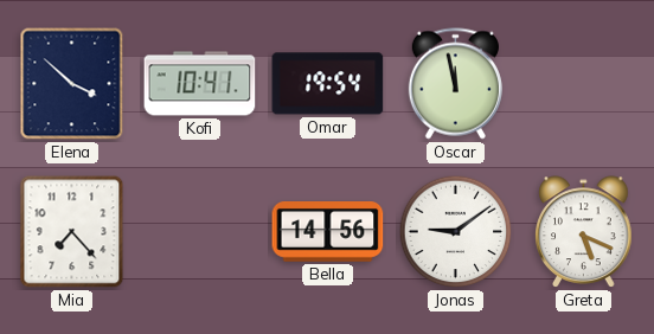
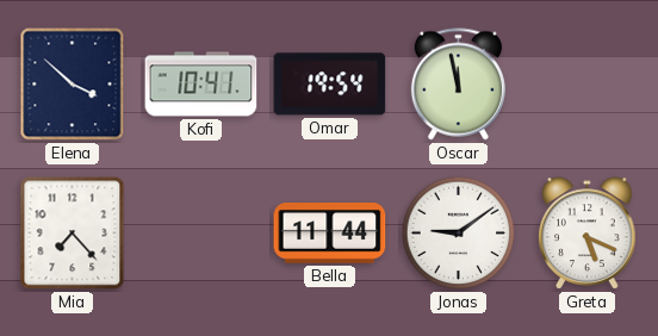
Bella: 14:56 -> 11:44
